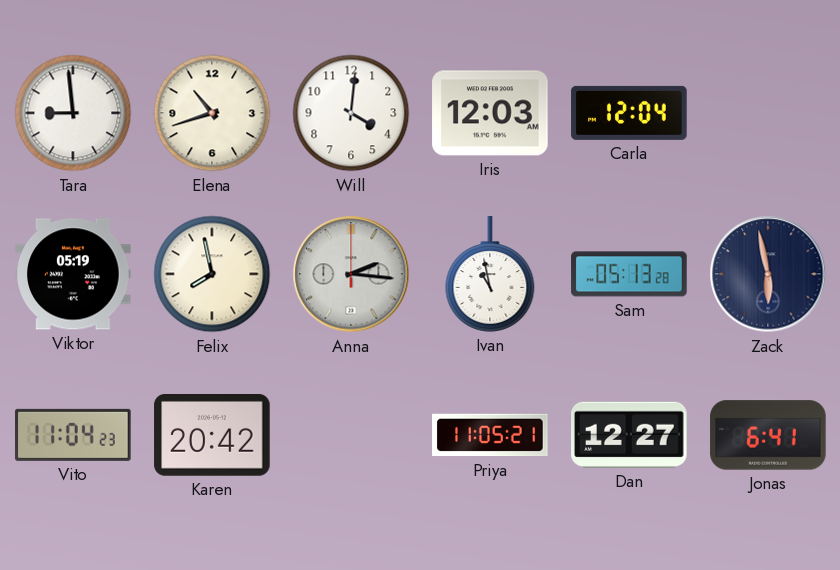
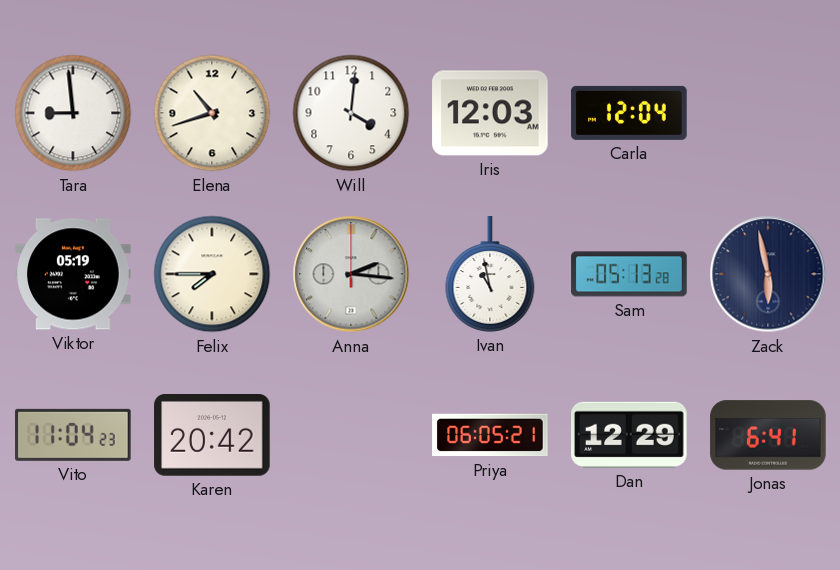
Felix: 7:58 -> 7:45
Priya: 11:05 -> 06:05
Dan: 12:27 -> 12:29
